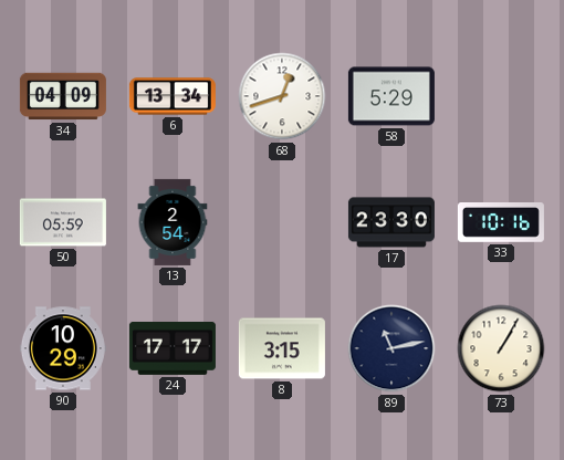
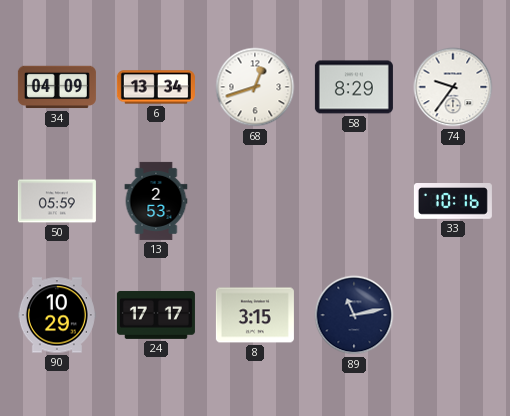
58: 5:29 -> 8:29
74: none -> 9:36
13: 2:54 -> 2:53
17: 23:30 -> none
73: 1:05 -> none
